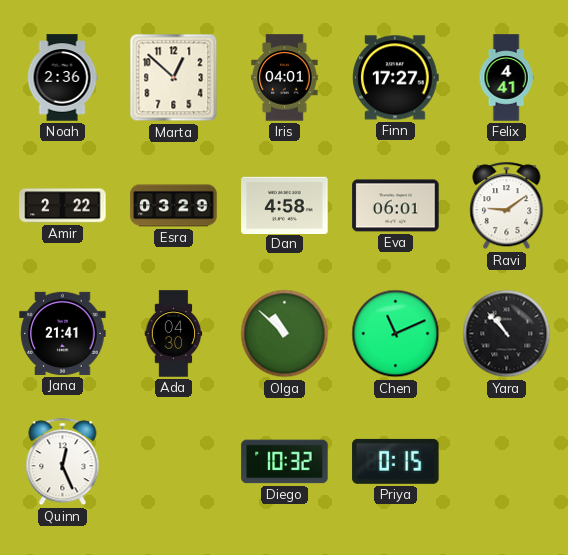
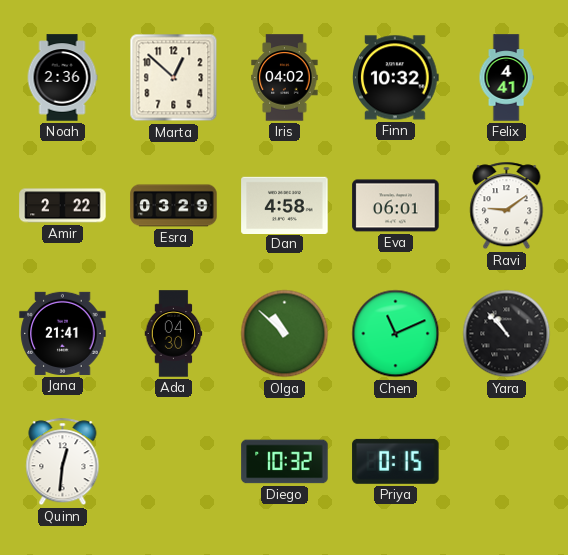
Iris: 04:01 -> 04:02
Finn: 17:27 -> 10:32
Quinn: 12:26 -> 12:31
